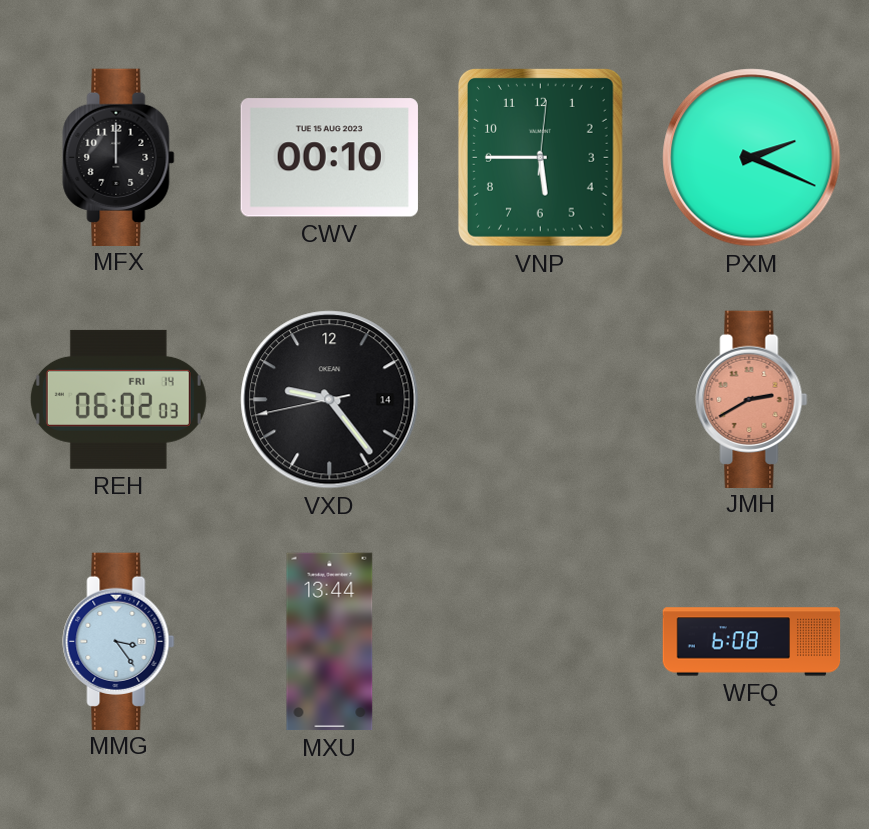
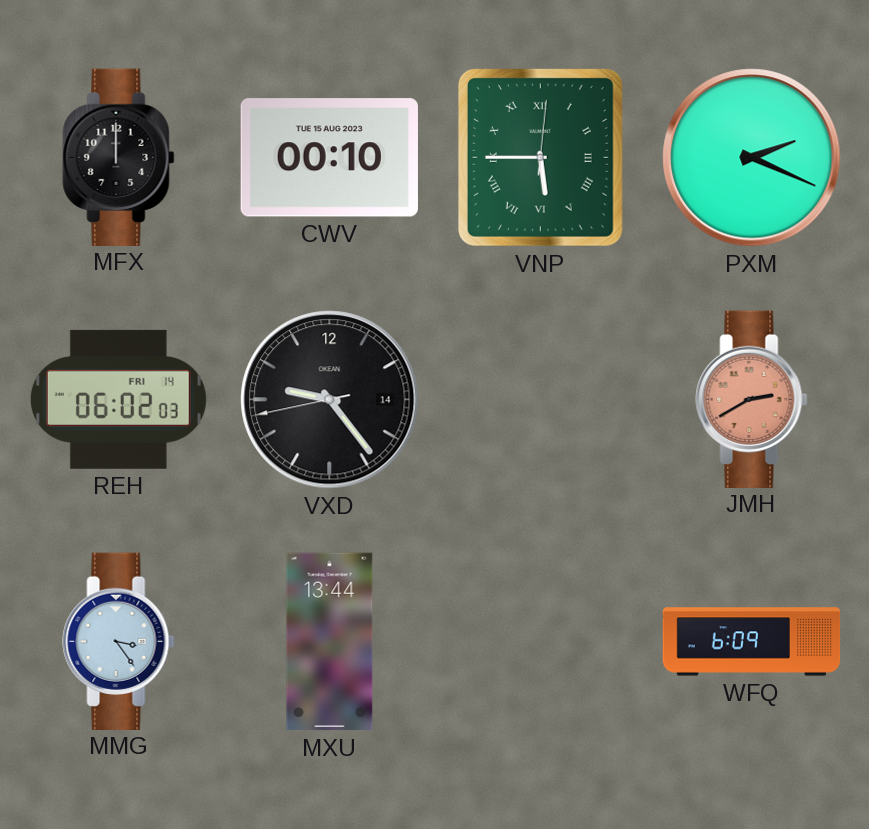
VNP numerals: Arabic -> Roman
WFQ: 6:08 -> 6:09
